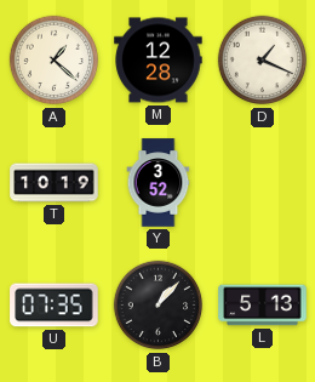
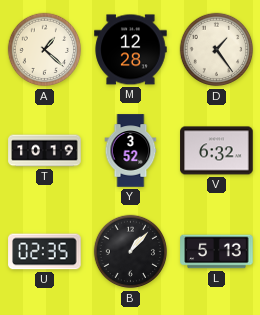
D: 1:19 -> 1:24
V: none -> 6:32
U: 07:35 -> 02:35
